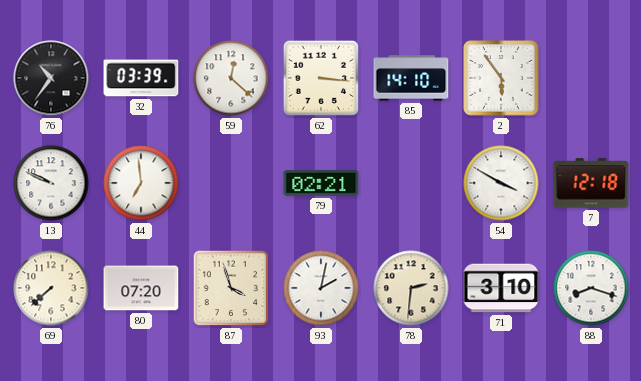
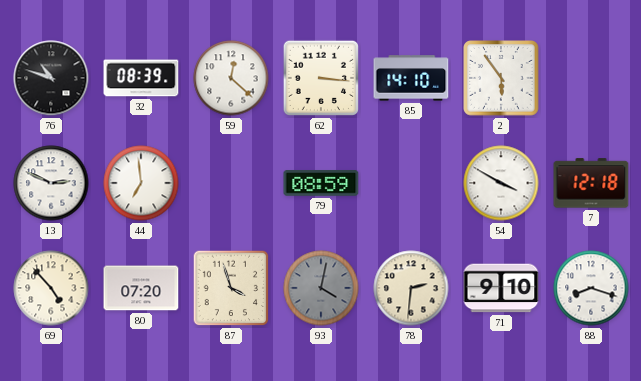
76: 10:36 -> 10:48
32: 03:39 -> 08:39
13: 9:49 -> 2:49
79: 02:21 -> 08:59
69: 7:38 -> 4:53
93: 2:02 -> 4:02
93 dial: white -> grey
71: 3:10 -> 9:10
